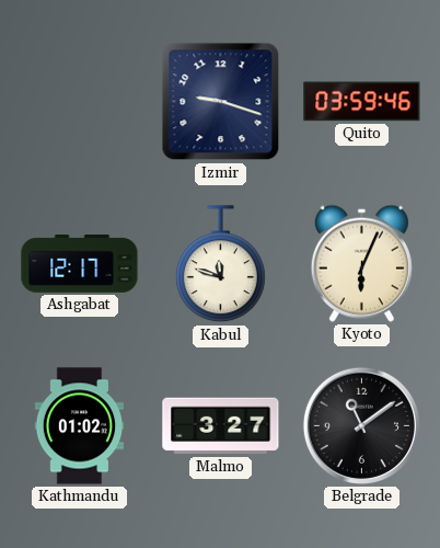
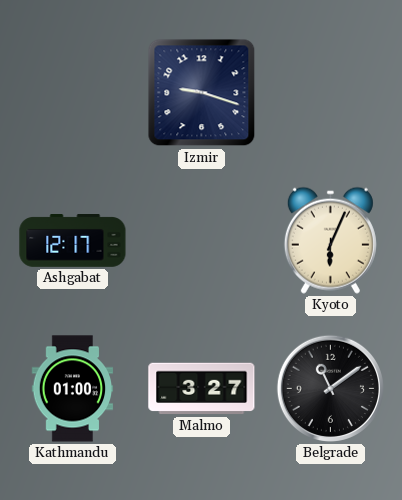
Quito: 03:59 -> none
Kabul: 11:48 -> none
Kathmandu: 01:02 -> 01:00
